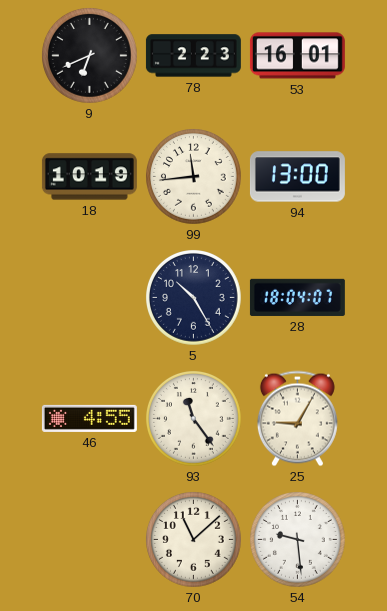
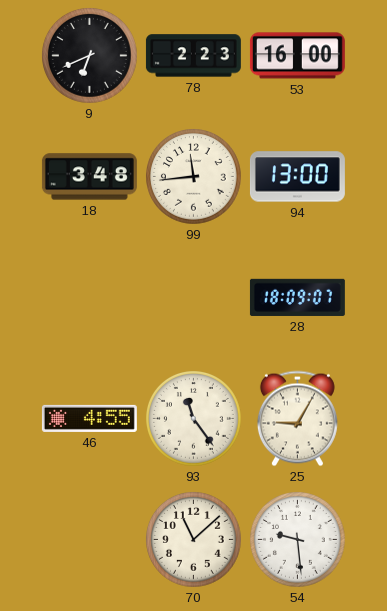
53: 16:01 -> 16:00
18: 10:19 -> 3:48
5: 10:25 -> none
28: 18:04 -> 18:09
